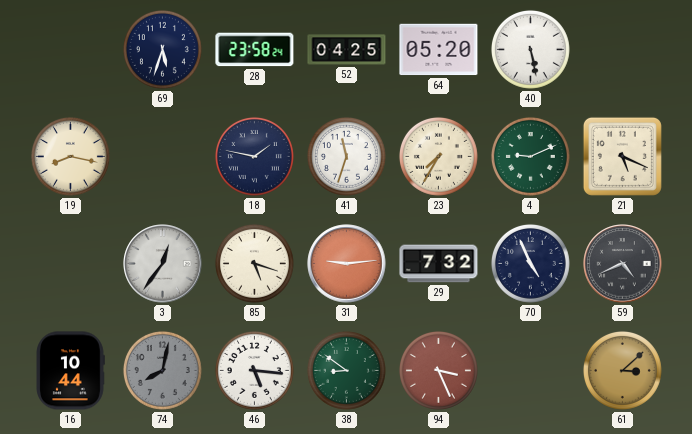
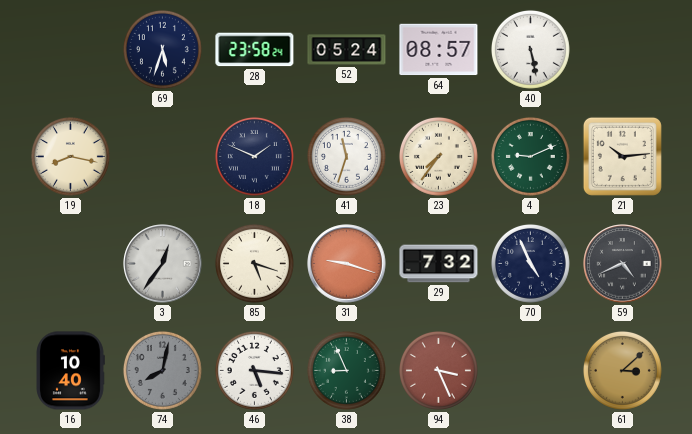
52: 04:25 -> 05:24
64: 05:20 -> 08:57
18: 1:47 -> 1:49
23: 7:35 -> 7:36
21: 5:19 -> 10:14
31: 9:14 -> 9:18
16: 10:44 -> 10:40
38: 8:51 -> 8:56
